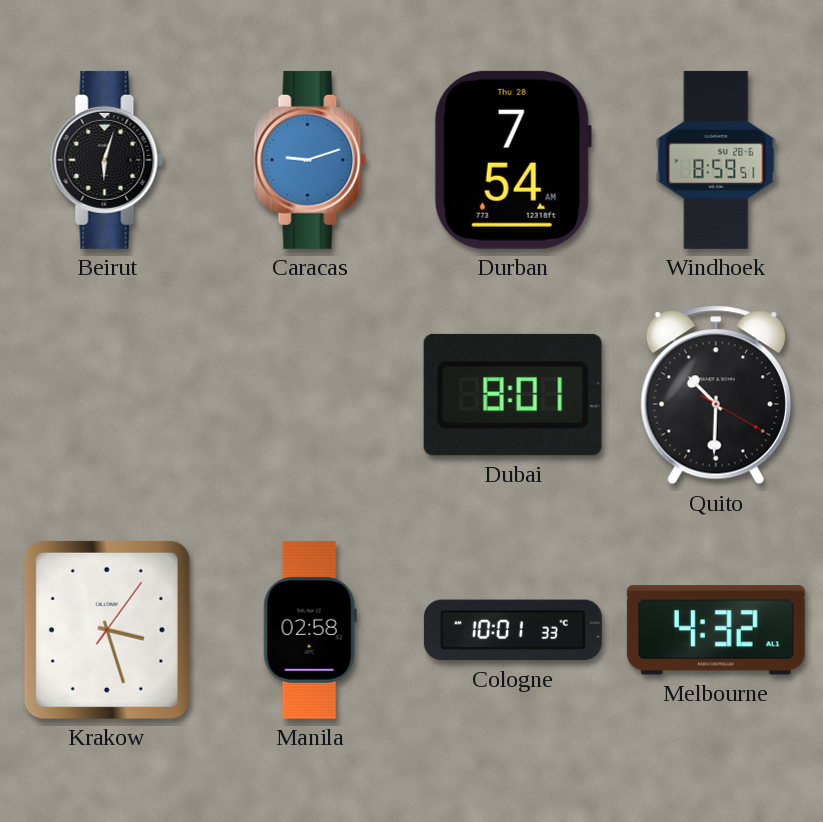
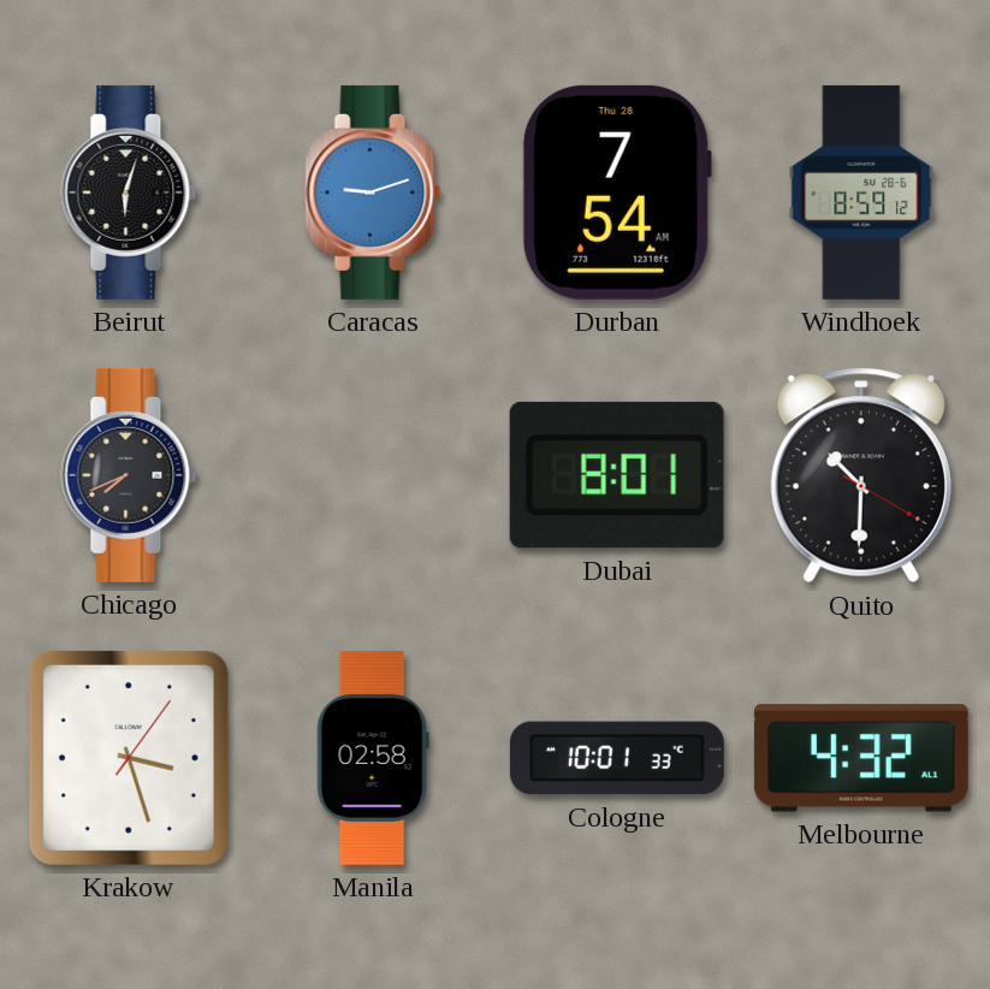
Windhoek: 8:59:51 -> 8:59:12
Chicago: none -> 7:41
